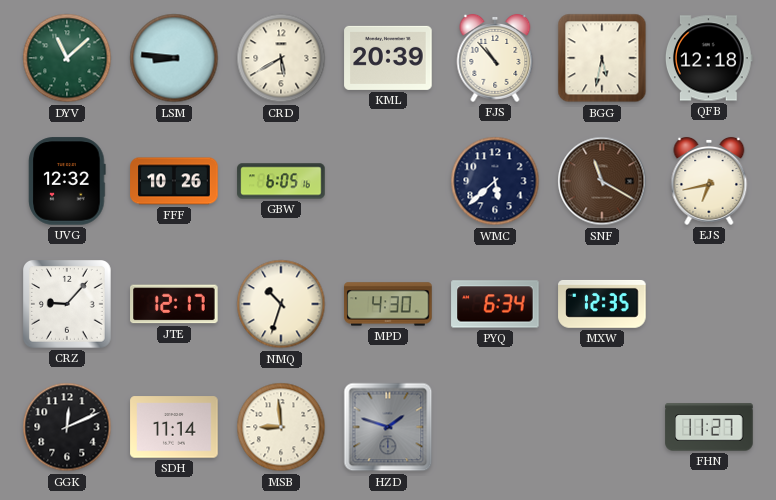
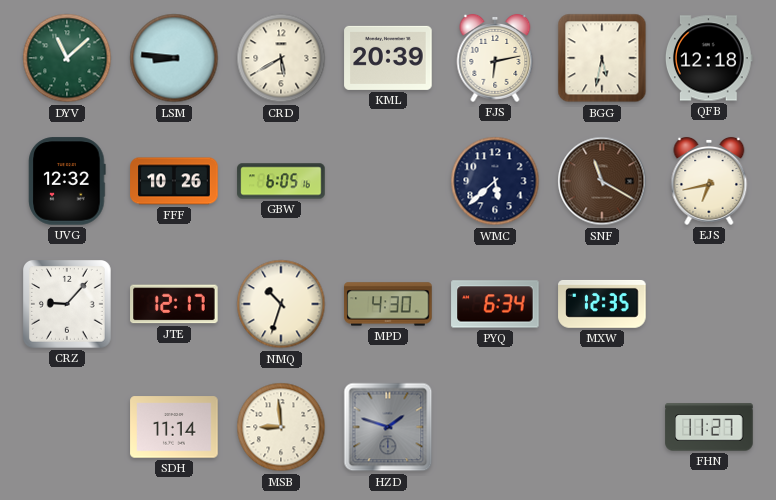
FJS: 10:53 -> 6:13
GGK: 12:11 -> none
